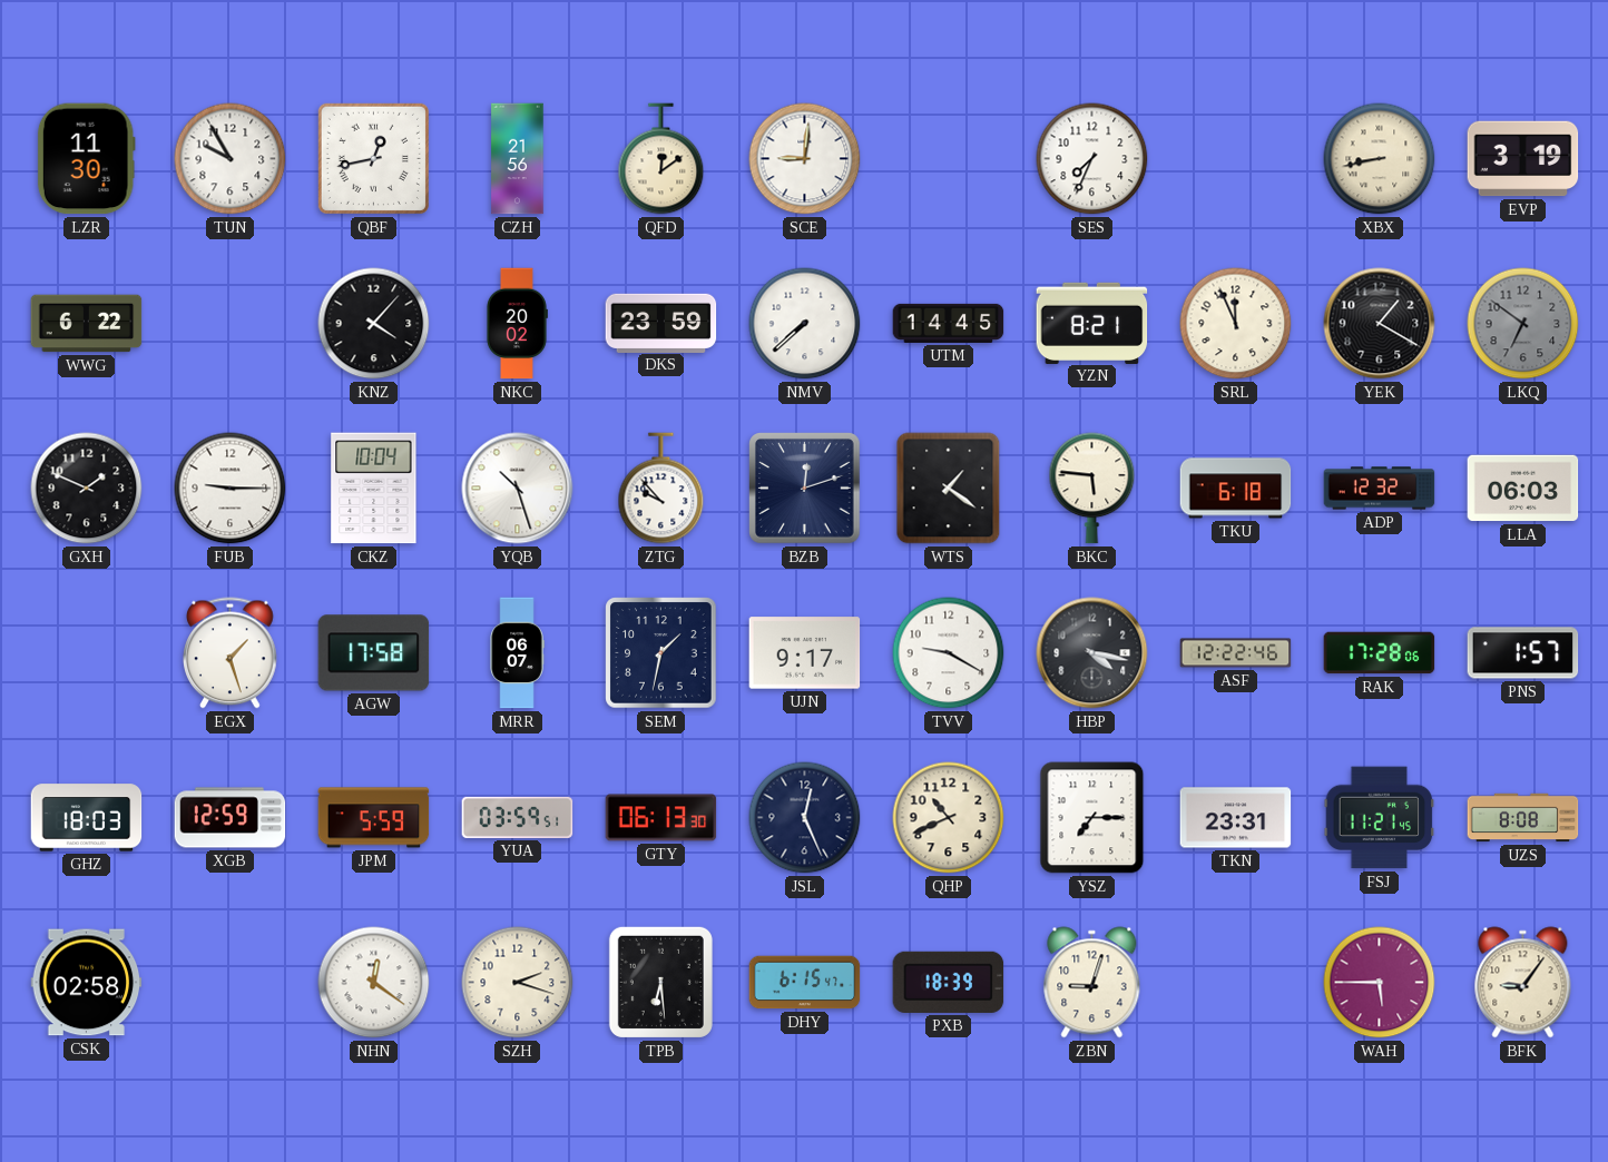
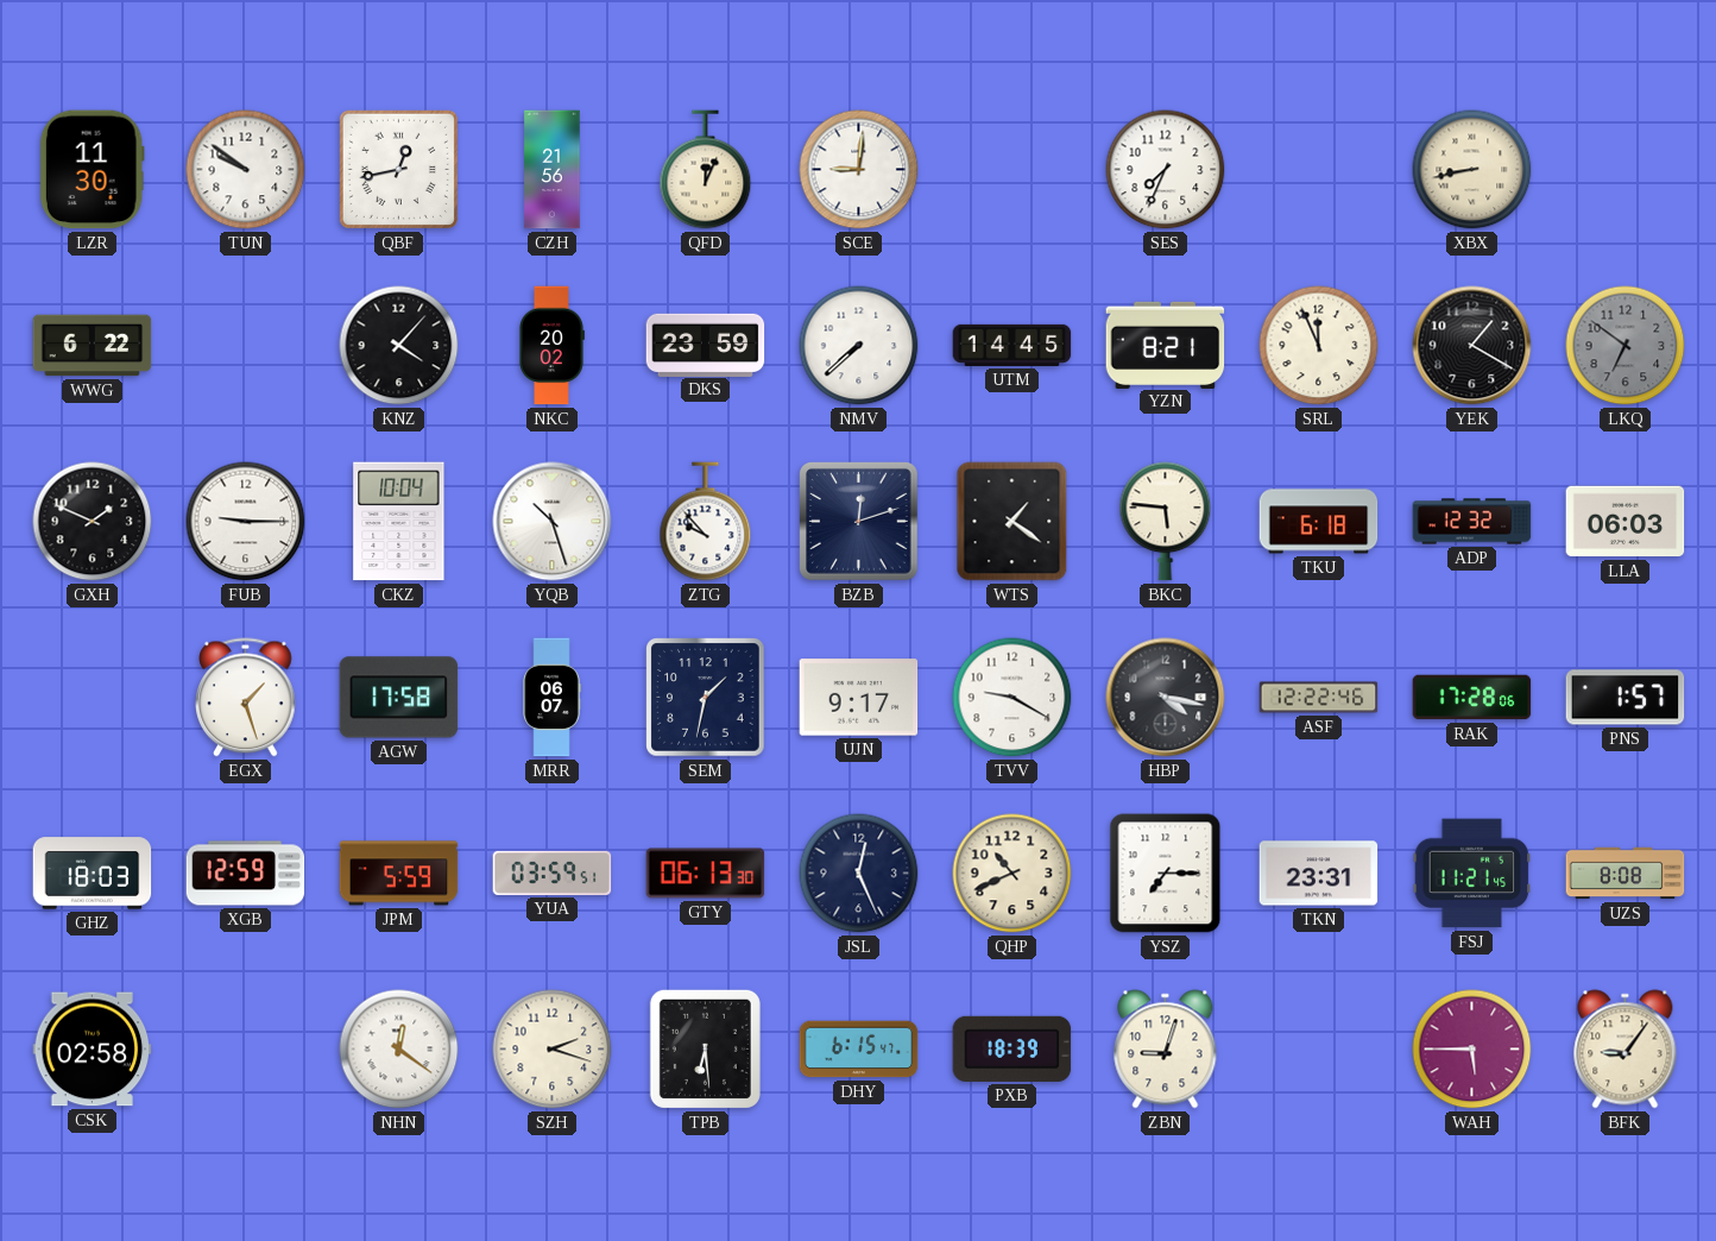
TUN: 9:55 -> 9:51
QFD: 12:09 -> 12:04
EVP: 3:19 -> none
